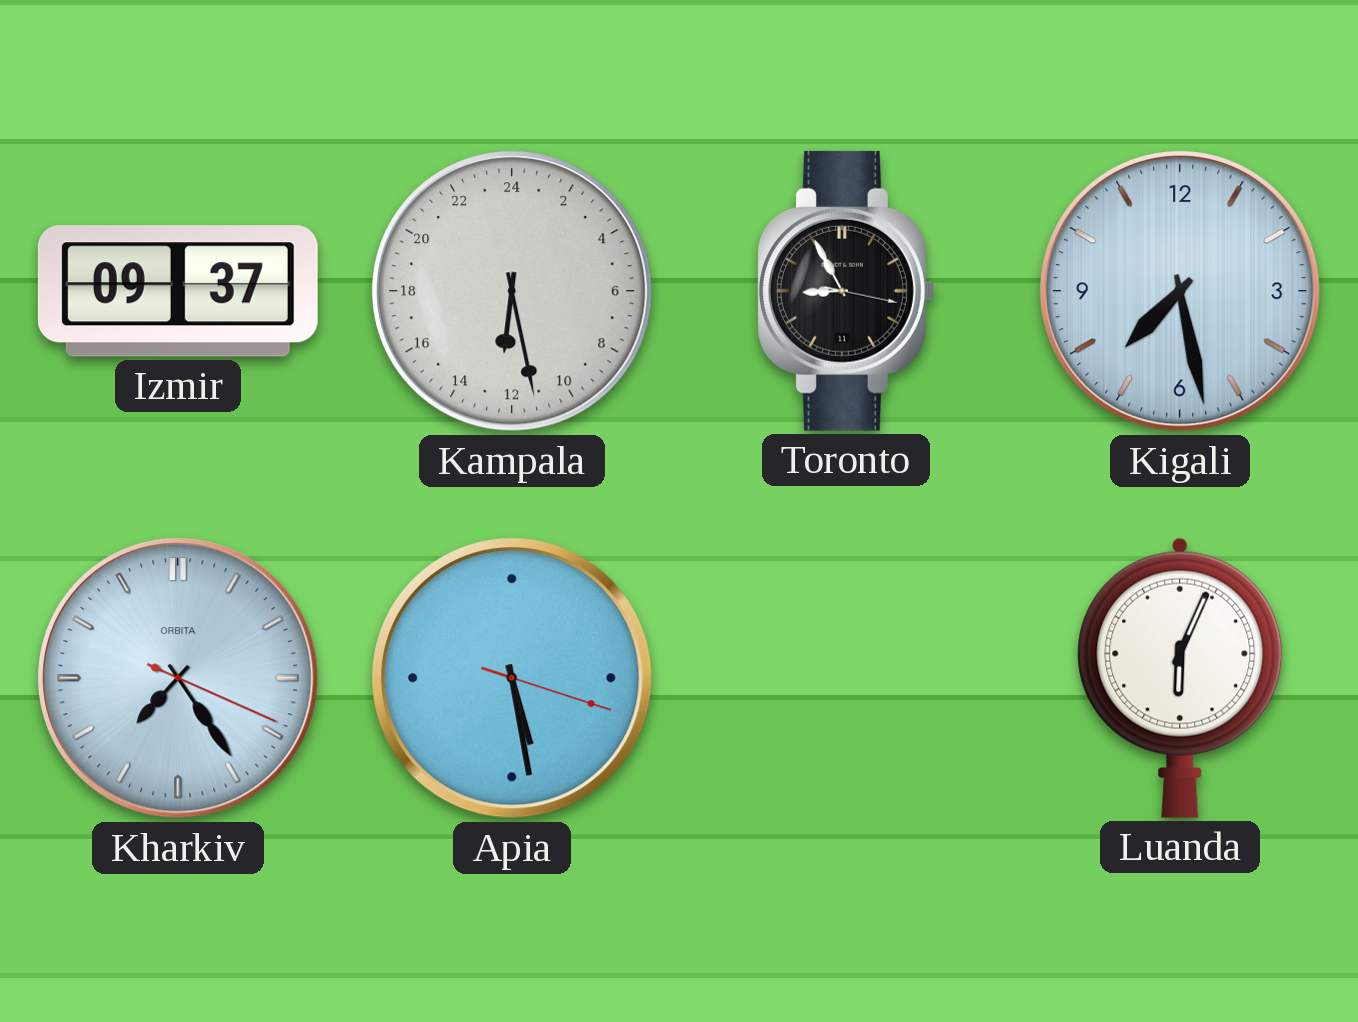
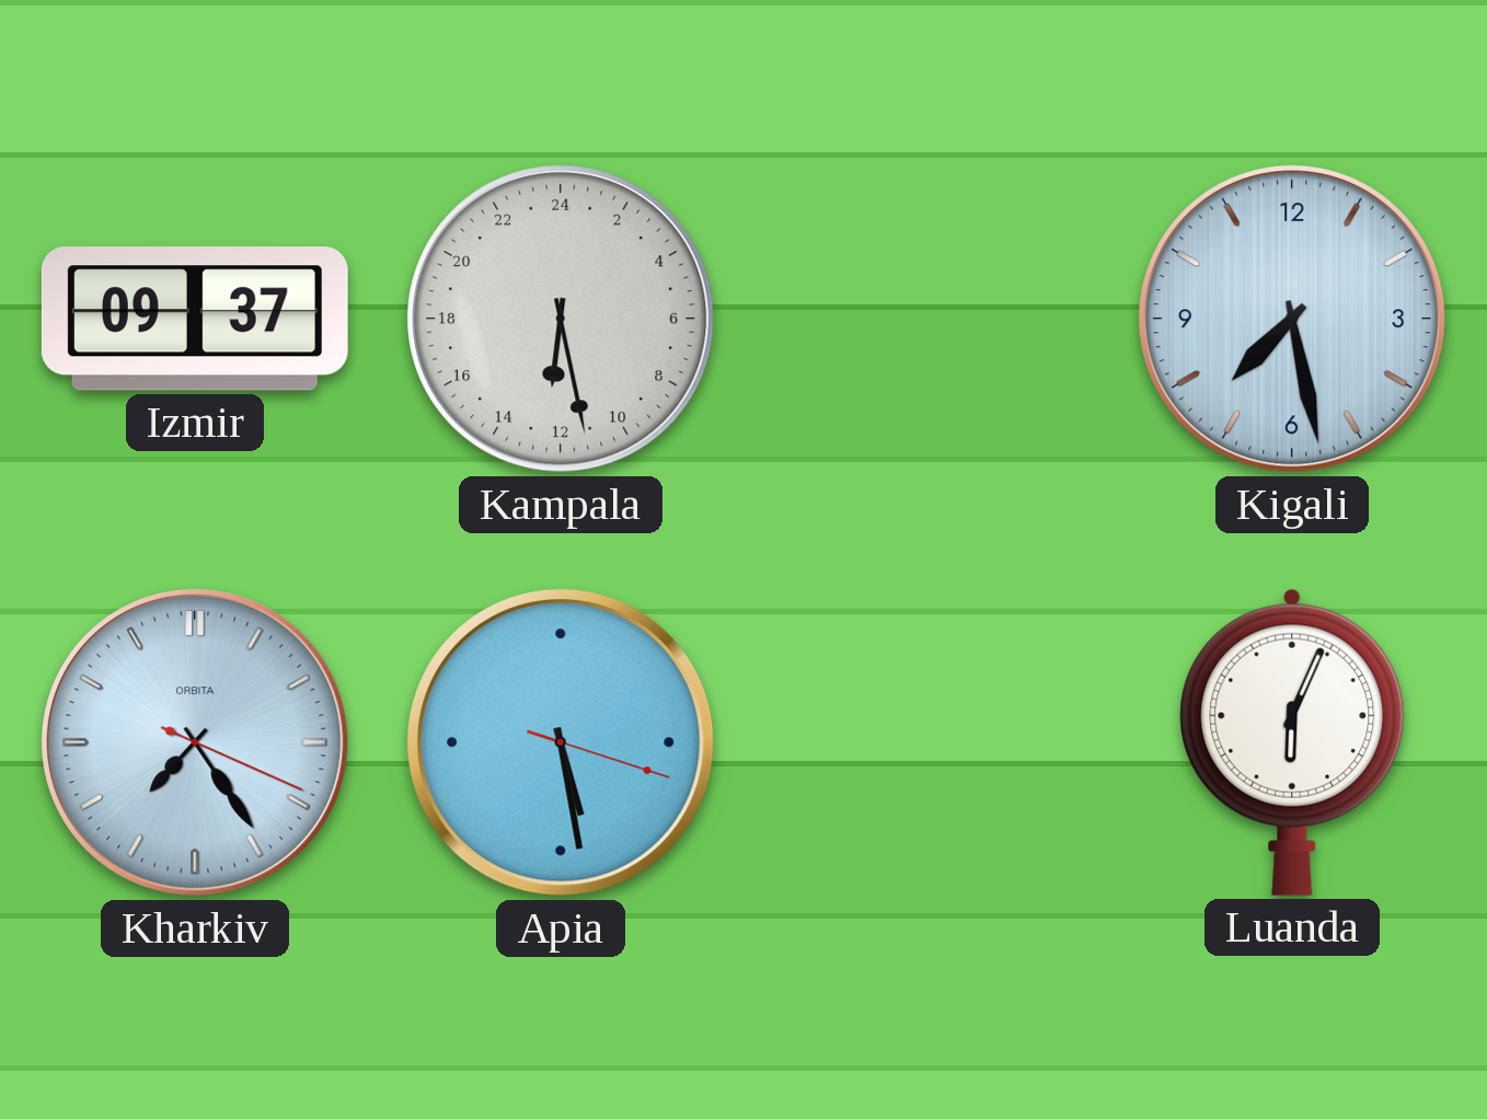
Toronto: 8:55 -> none
